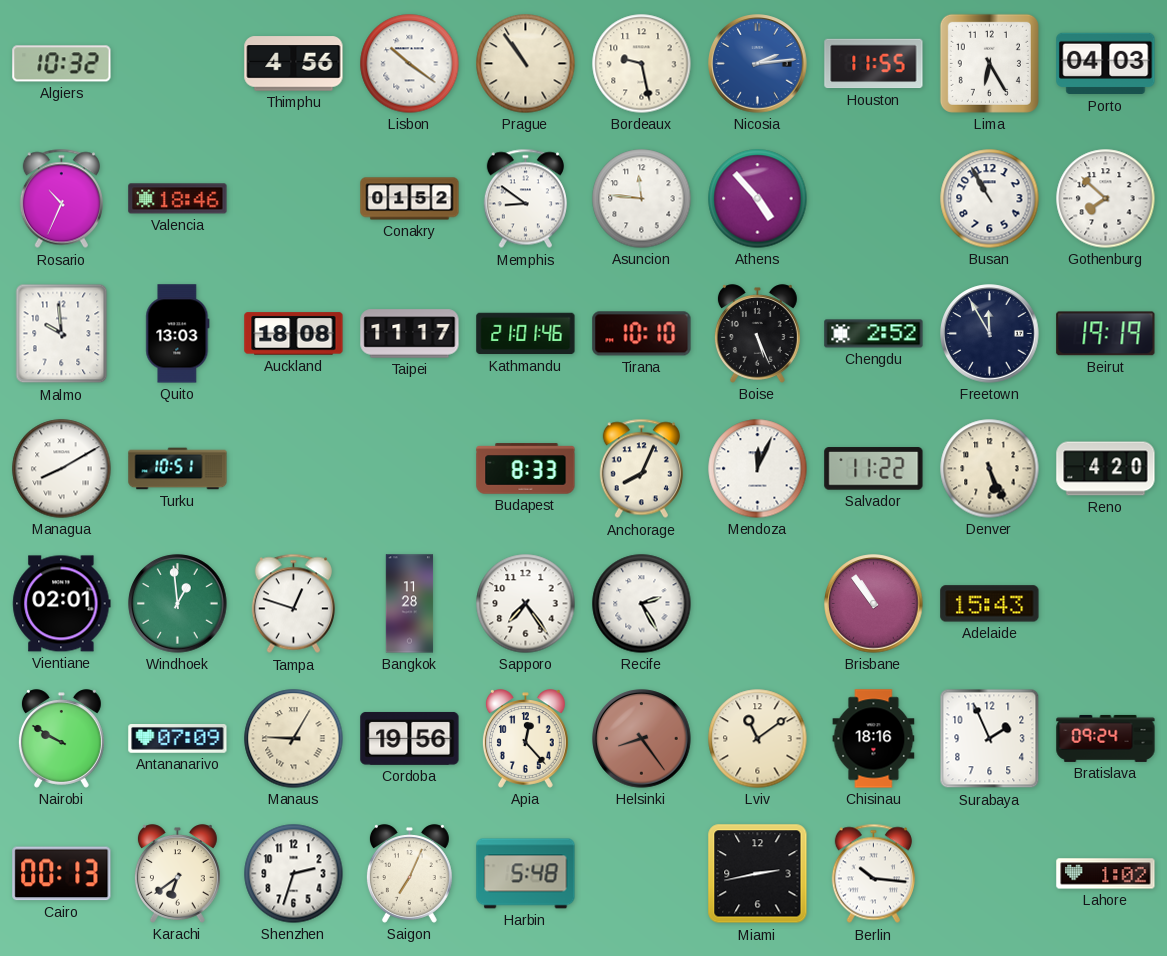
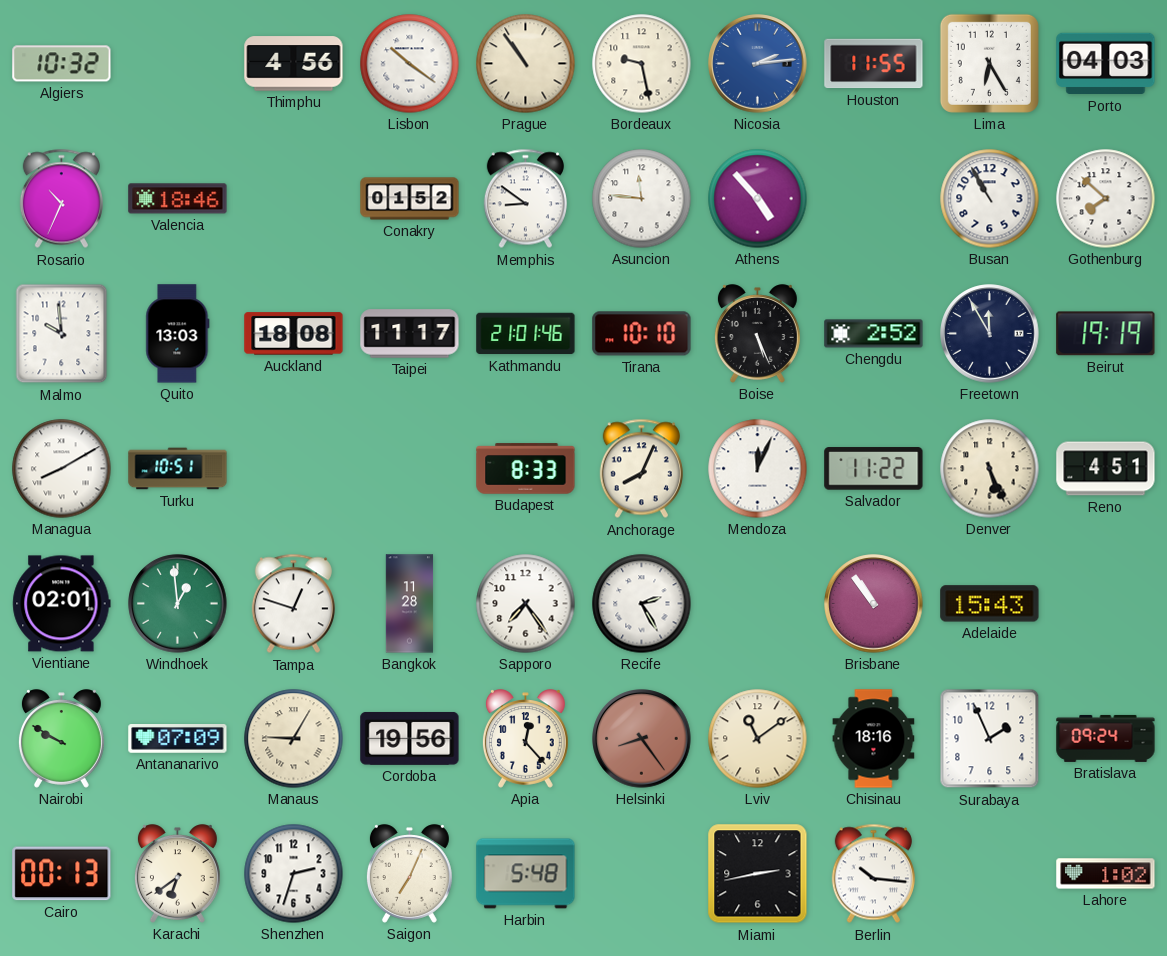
Reno: 4:20 -> 4:51
